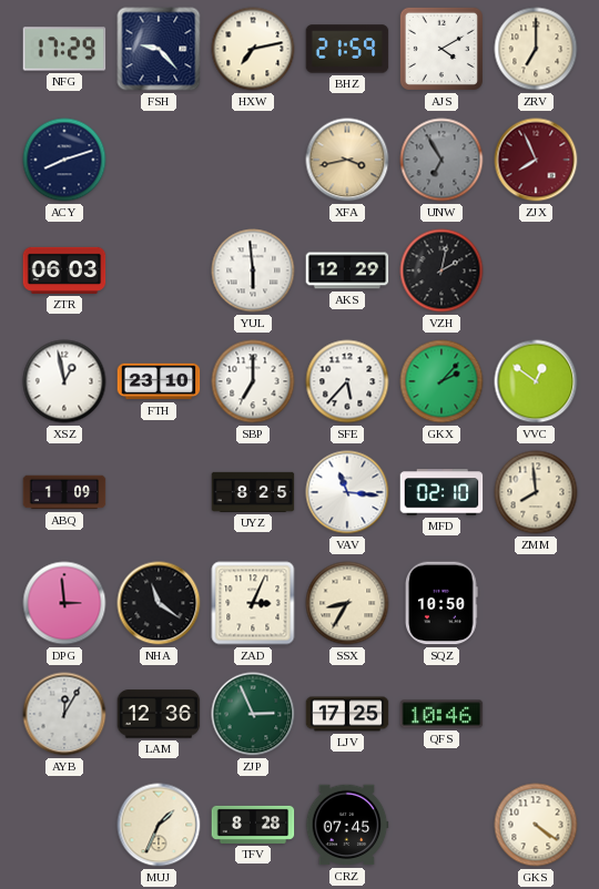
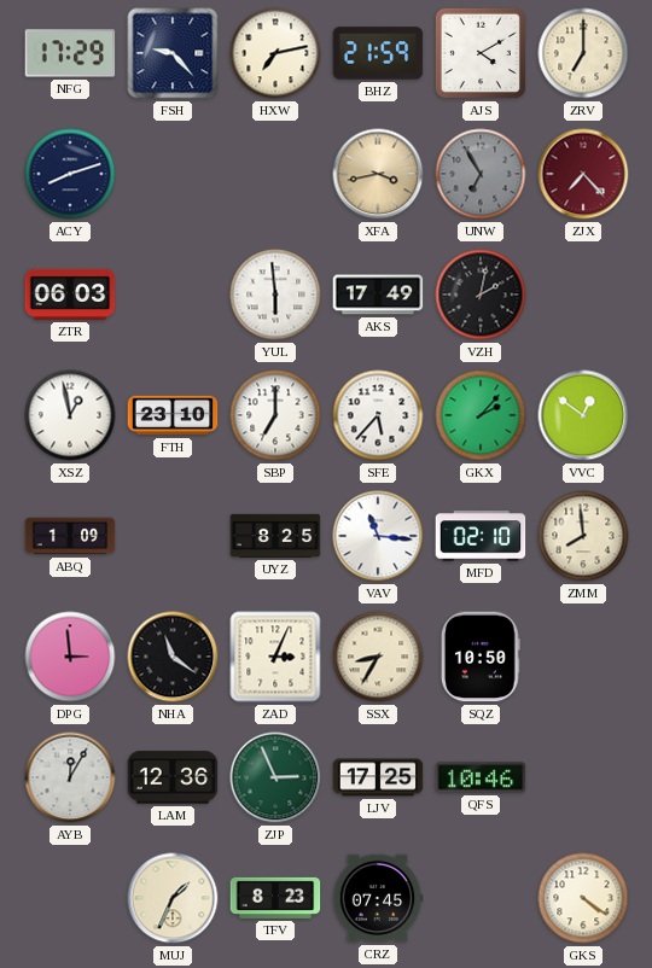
ZJX: 7:56 -> 7:23
AKS: 12:29 -> 17:49
TFV: 8:28 -> 8:23
